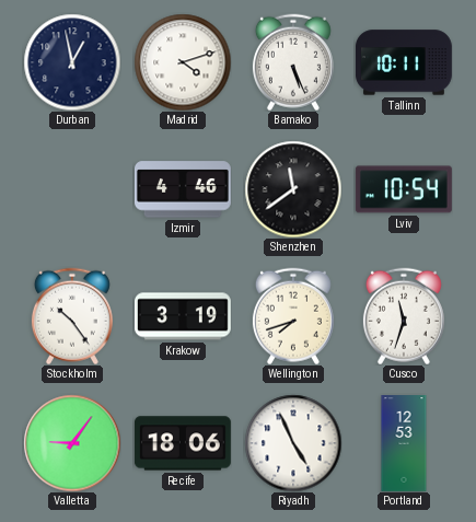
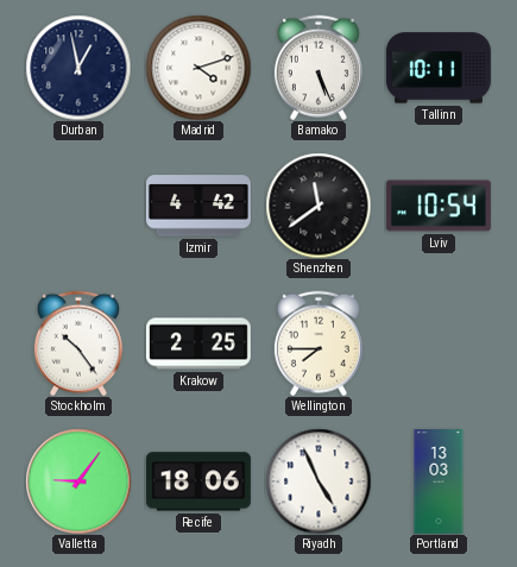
Izmir: 4:46 -> 4:42
Krakow: 3:19 -> 2:25
Wellington: 7:42 -> 7:45
Cusco: 11:33 -> none
Portland: 12:53 -> 13:03
